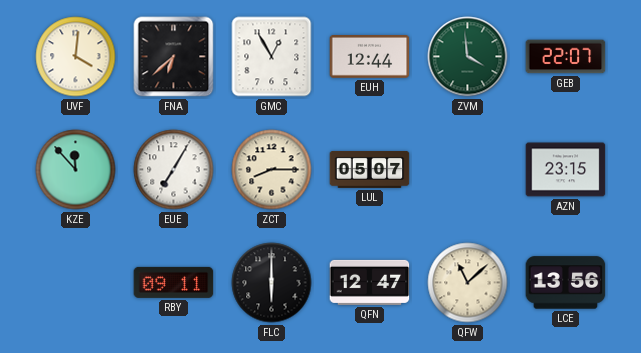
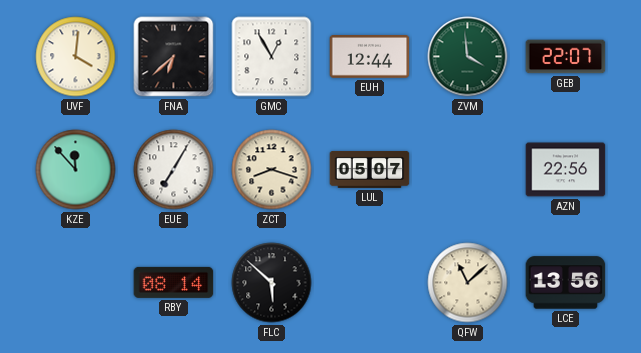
ZCT: 8:15 -> 8:18
AZN: 23:15 -> 22:56
RBY: 09:11 -> 08:14
FLC: 6:00 -> 5:52
QFN: 12:47 -> none
